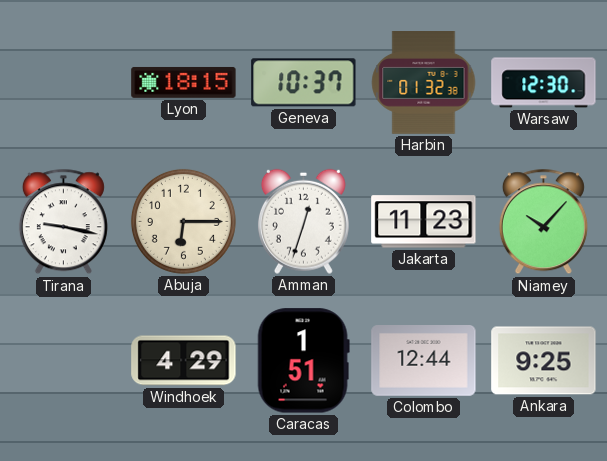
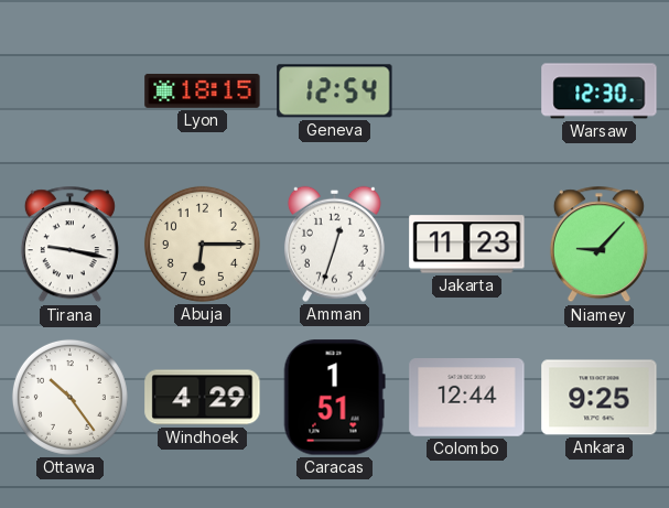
Geneva: 10:37 -> 12:54
Harbin: 01:32 -> none
Niamey: 10:07 -> 9:07
Ottawa: none -> 10:24
